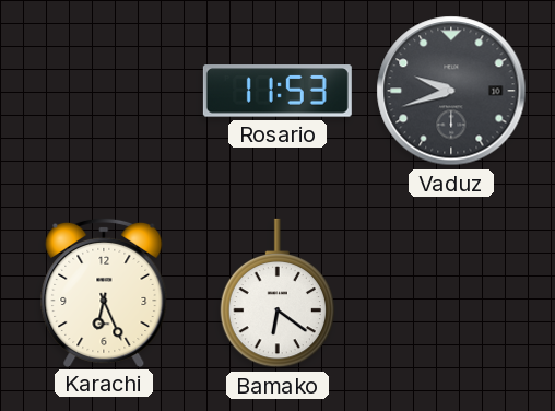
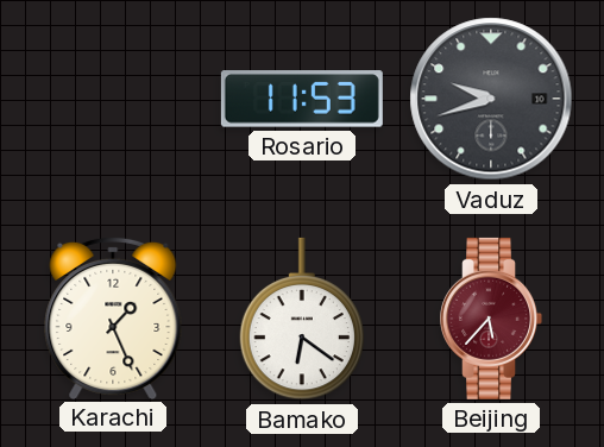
Karachi: 6:26 -> 1:26
Beijing: none -> 5:37
